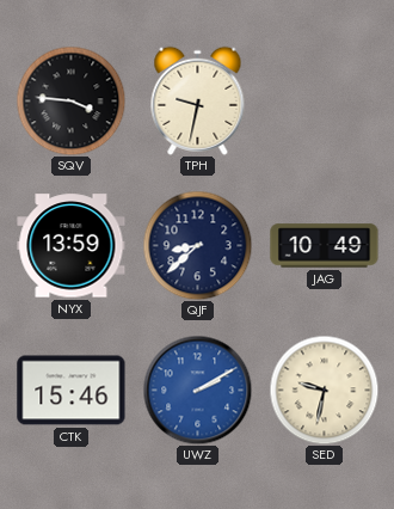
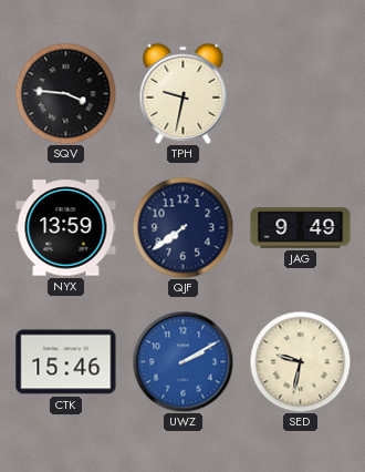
QJF: 8:38 -> 7:39
JAG: 10:49 -> 9:49
